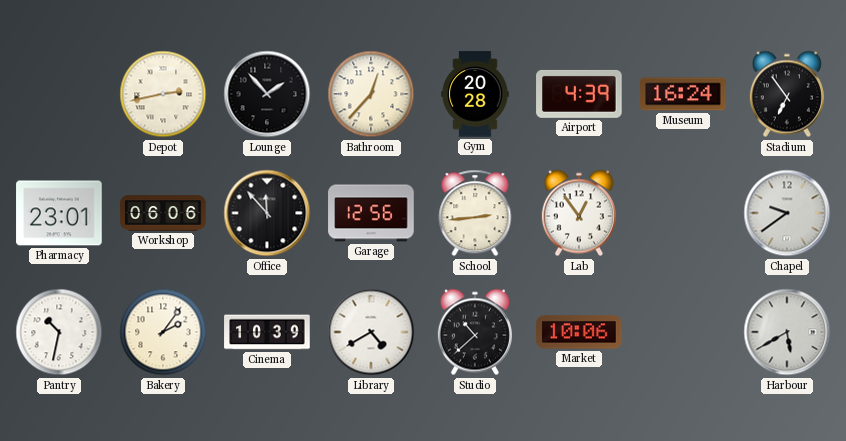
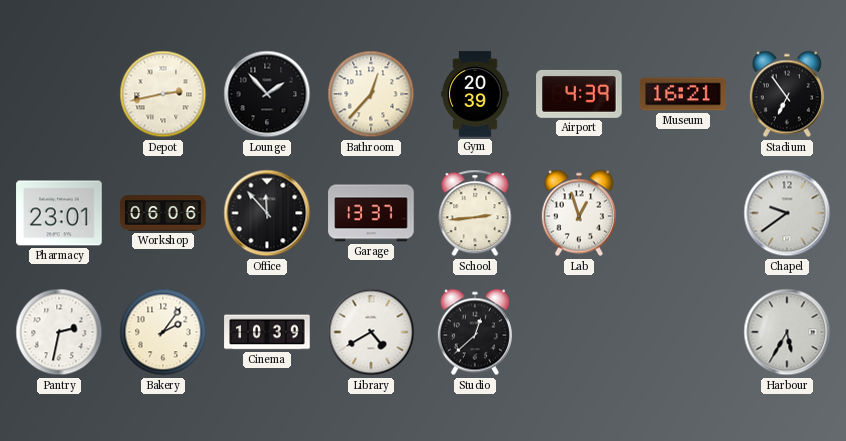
Gym: 20:28 -> 20:39
Museum: 16:24 -> 16:21
Garage: 12:56 -> 13:37
Lab: 12:54 -> 12:57
Pantry: 10:32 -> 2:32
Studio: 10:38 -> 12:38
Market: 10:06 -> none
Harbour: 5:40 -> 5:35
